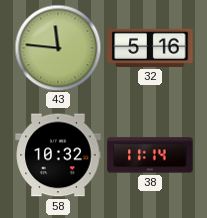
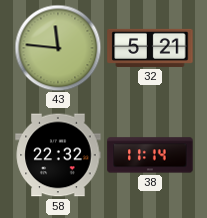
32: 5:16 -> 5:21
58: 10:32 -> 22:32
